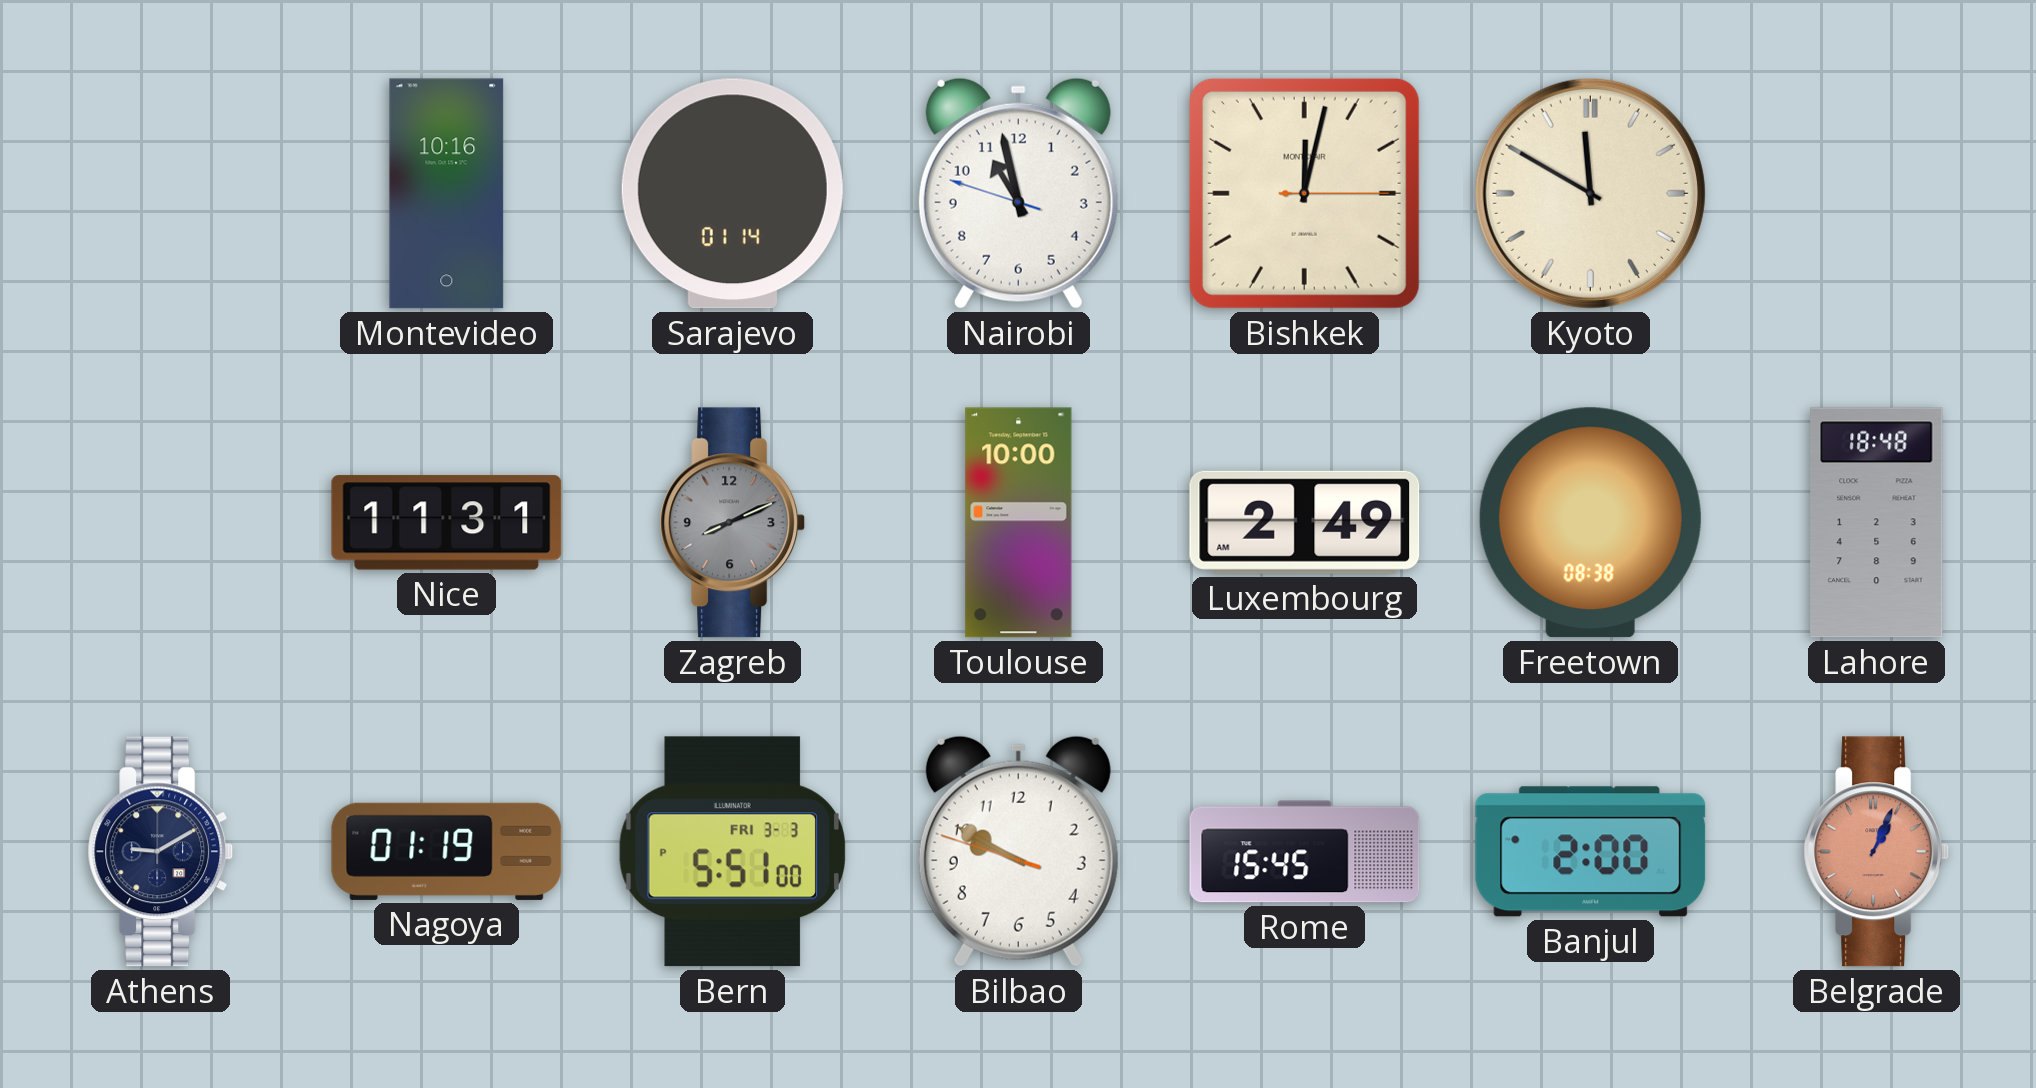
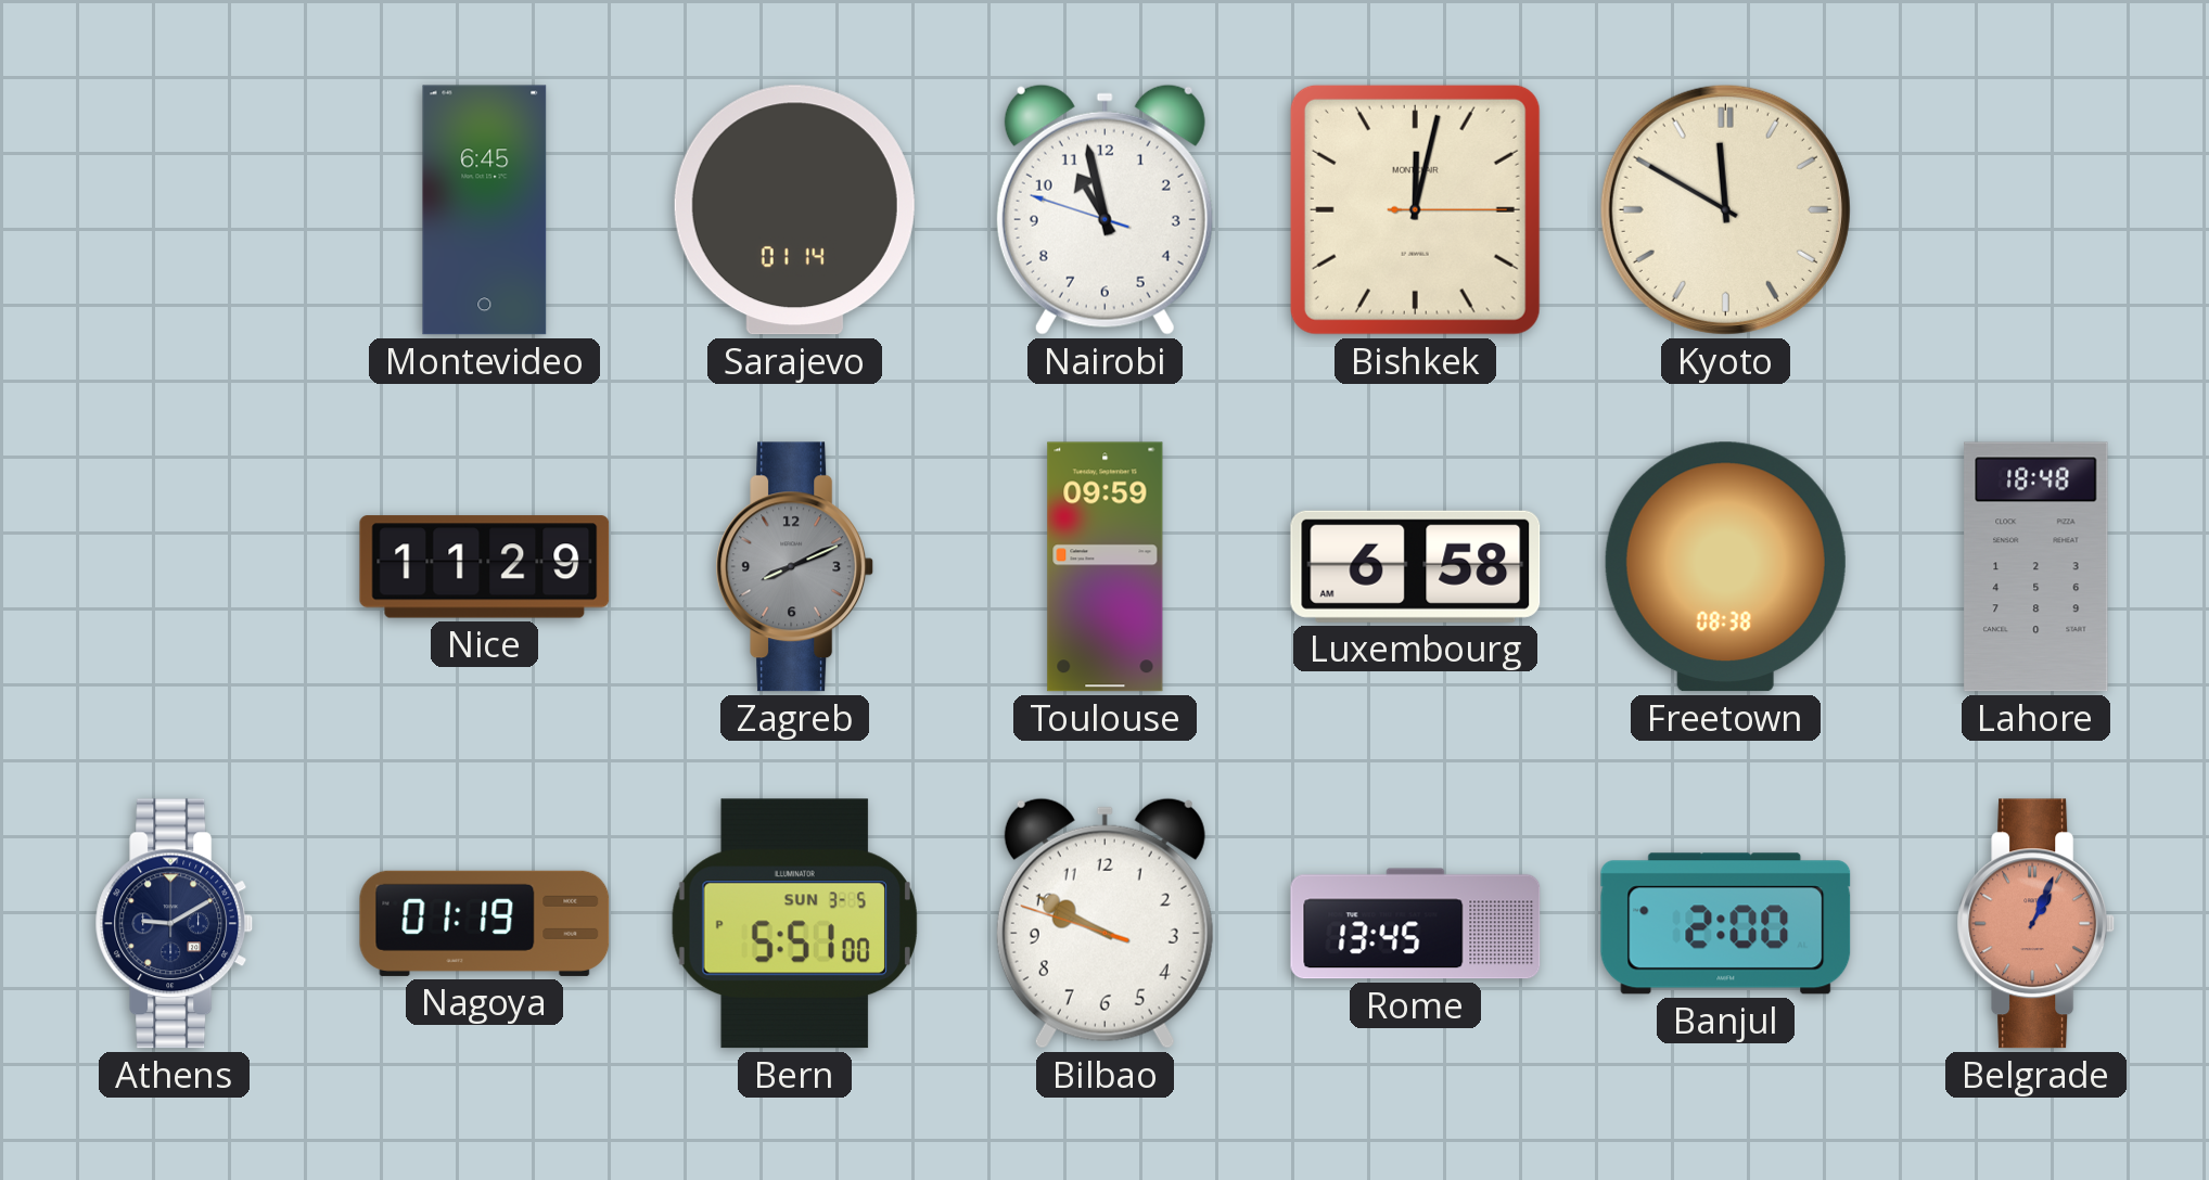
Montevideo: 10:16 -> 6:45
Nice: 11:31 -> 11:29
Toulouse: 10:00 -> 09:59
Luxembourg: 2:49 -> 6:58
Bern date: FRI 3-3 -> SUN 3-5
Rome: 15:45 -> 13:45
